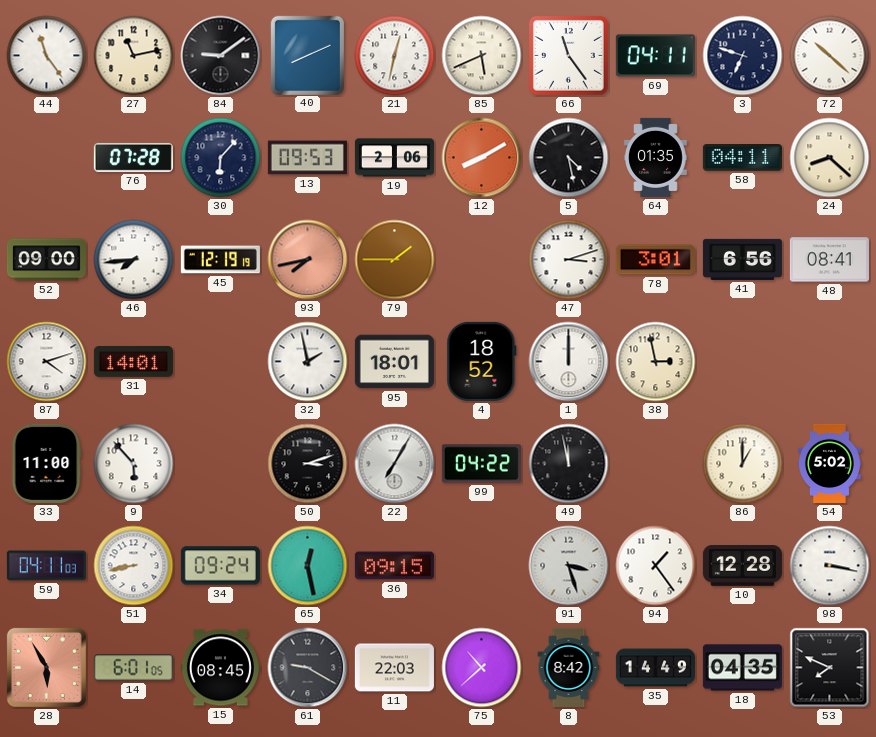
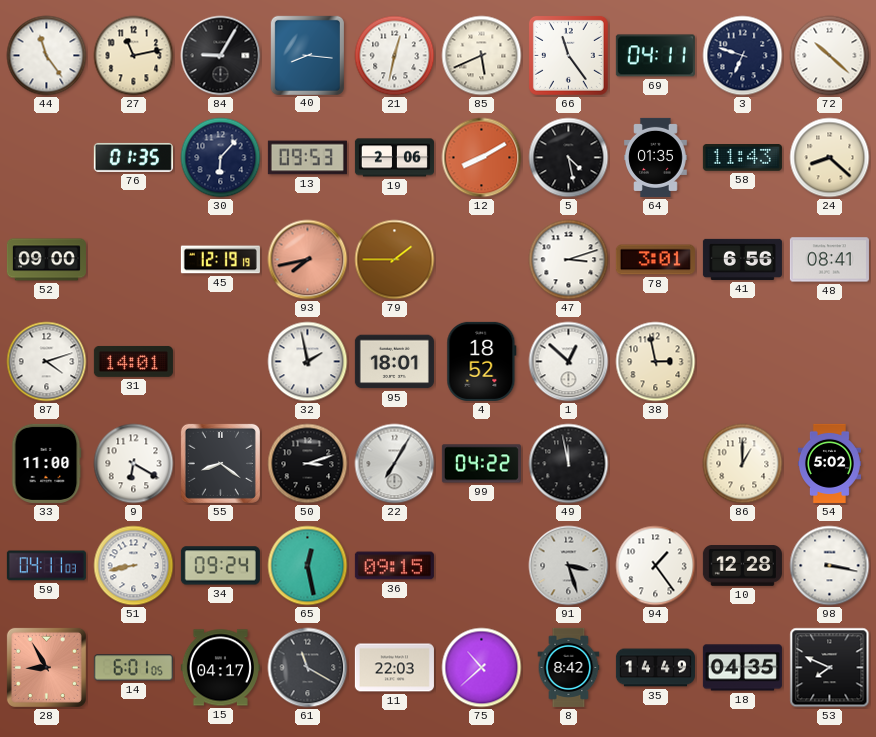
84: 9:09 -> 9:05
40: 8:11 -> 8:16
76: 07:28 -> 01:35
58: 04:11 -> 11:43
46: 7:44 -> none
1: 12:00 -> 12:52
9: 5:53 -> 6:20
55: none -> 8:21
28: 5:55 -> 8:55
15: 08:45 -> 04:17
61: 9:20 -> 11:20
